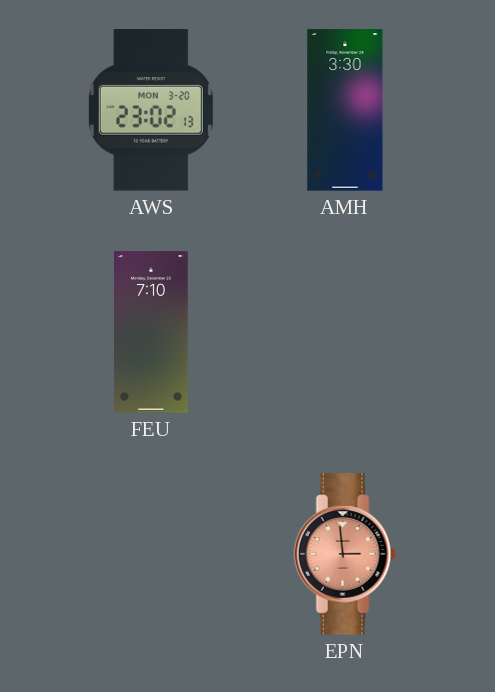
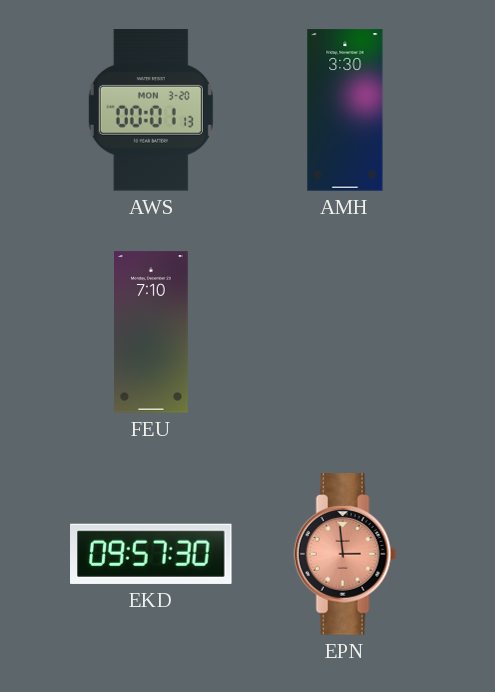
AWS: 23:02 -> 00:01
EKD: none -> 09:57
